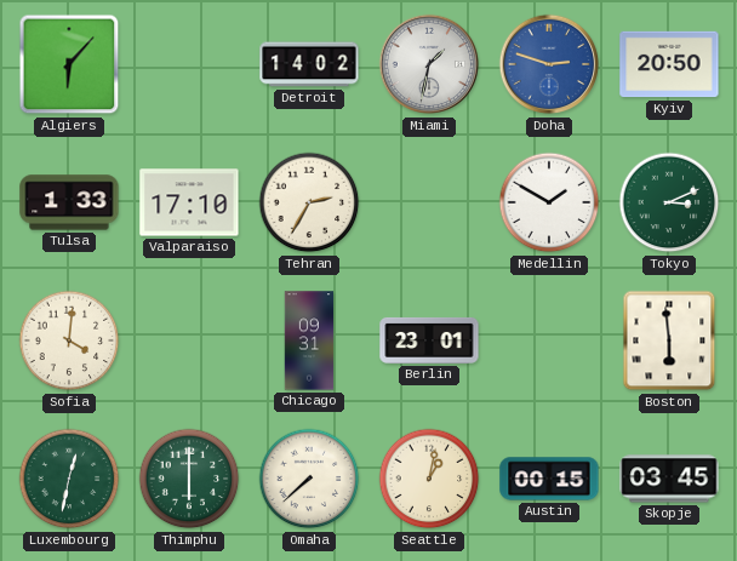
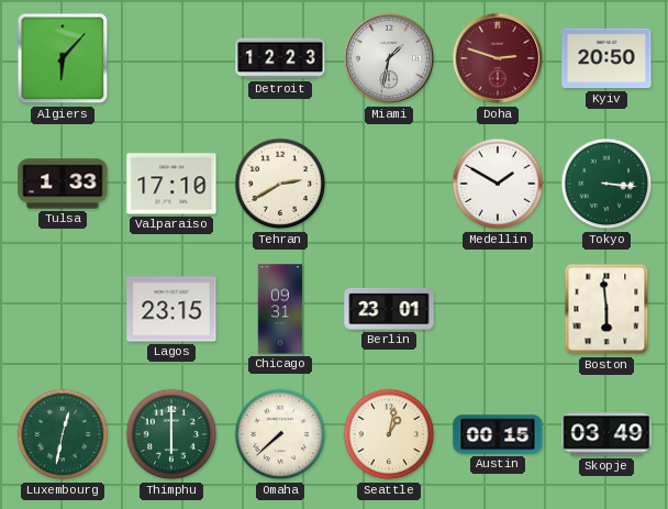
Detroit: 14:02 -> 12:23
Doha dial: blue -> burgundy
Tehran: 2:35 -> 2:40
Tokyo: 3:11 -> 3:16
Sofia: 4:01 -> none
Lagos: none -> 23:15
Skopje: 03:45 -> 03:49
